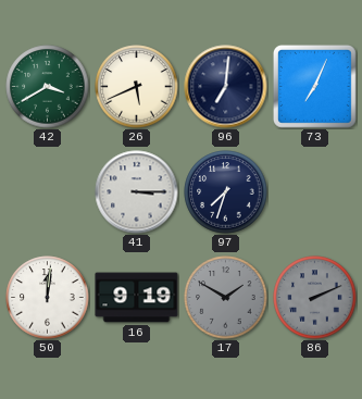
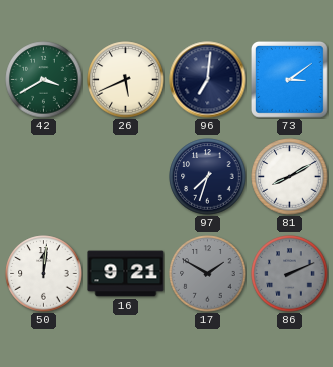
73: 7:04 -> 3:09
41: 3:15 -> none
81: none -> 8:10
16: 9:19 -> 9:21
